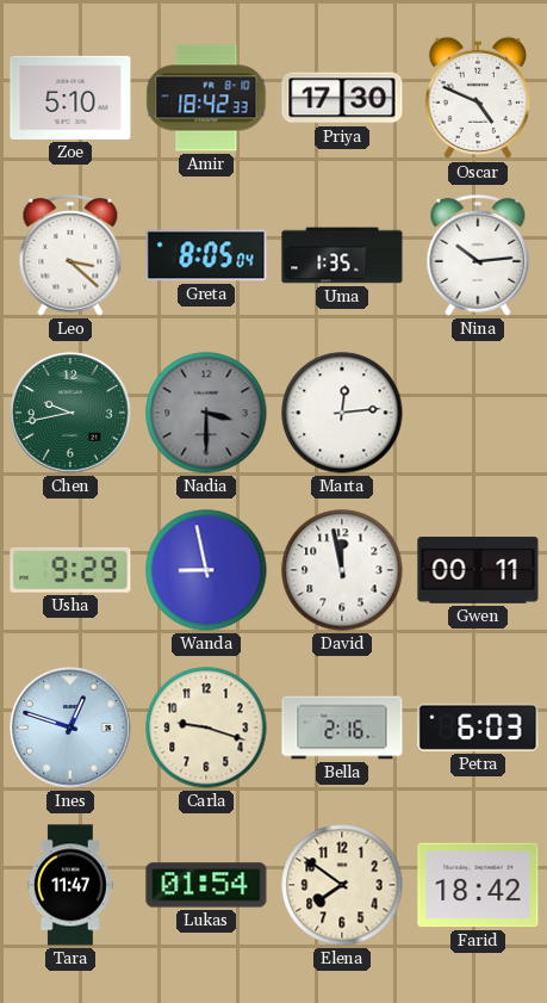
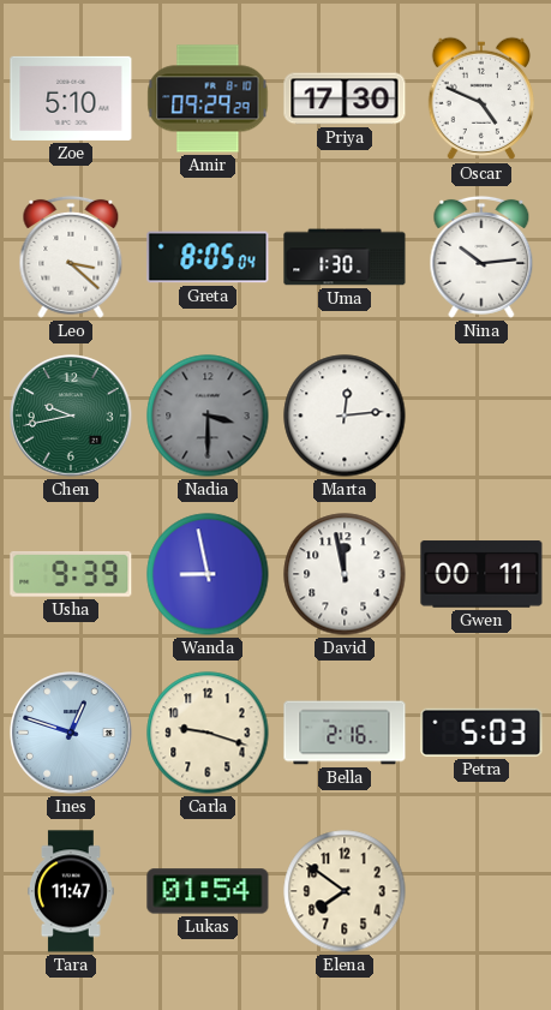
Amir: 18:42 -> 09:29
Uma: 1:35 -> 1:30
Usha: 9:29 -> 9:39
Petra: 6:03 -> 5:03
Farid: 18:42 -> none
